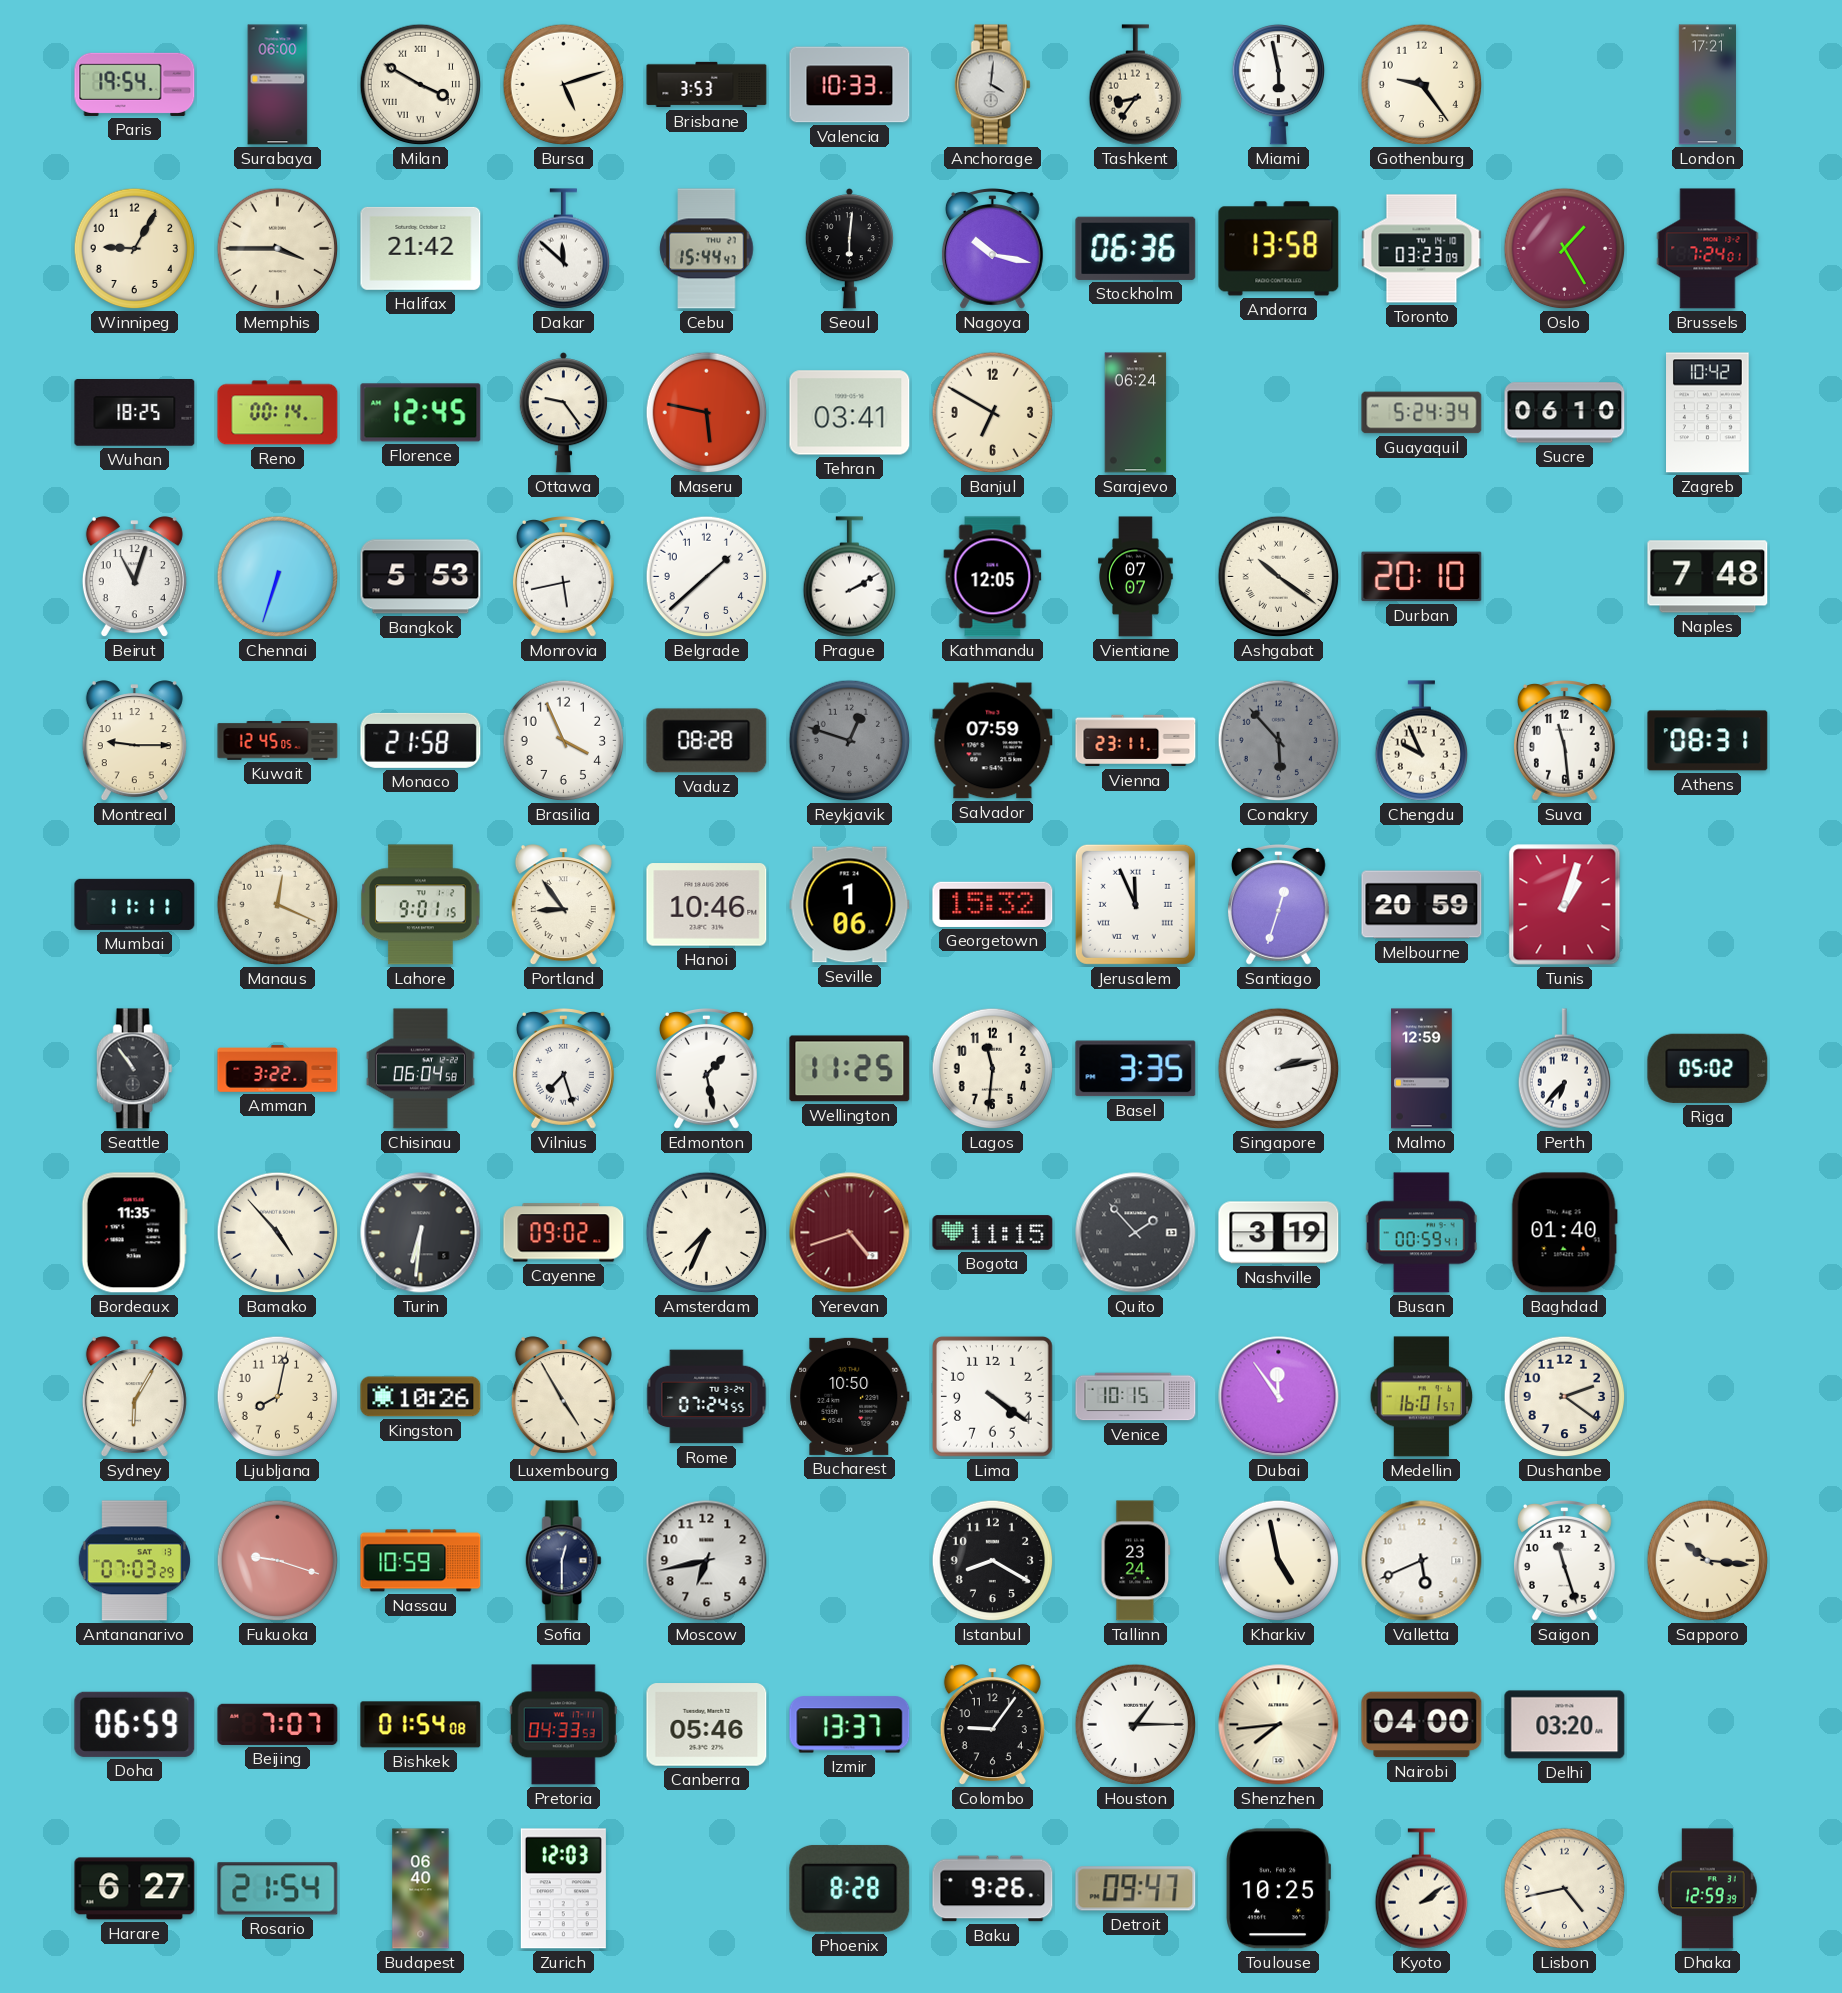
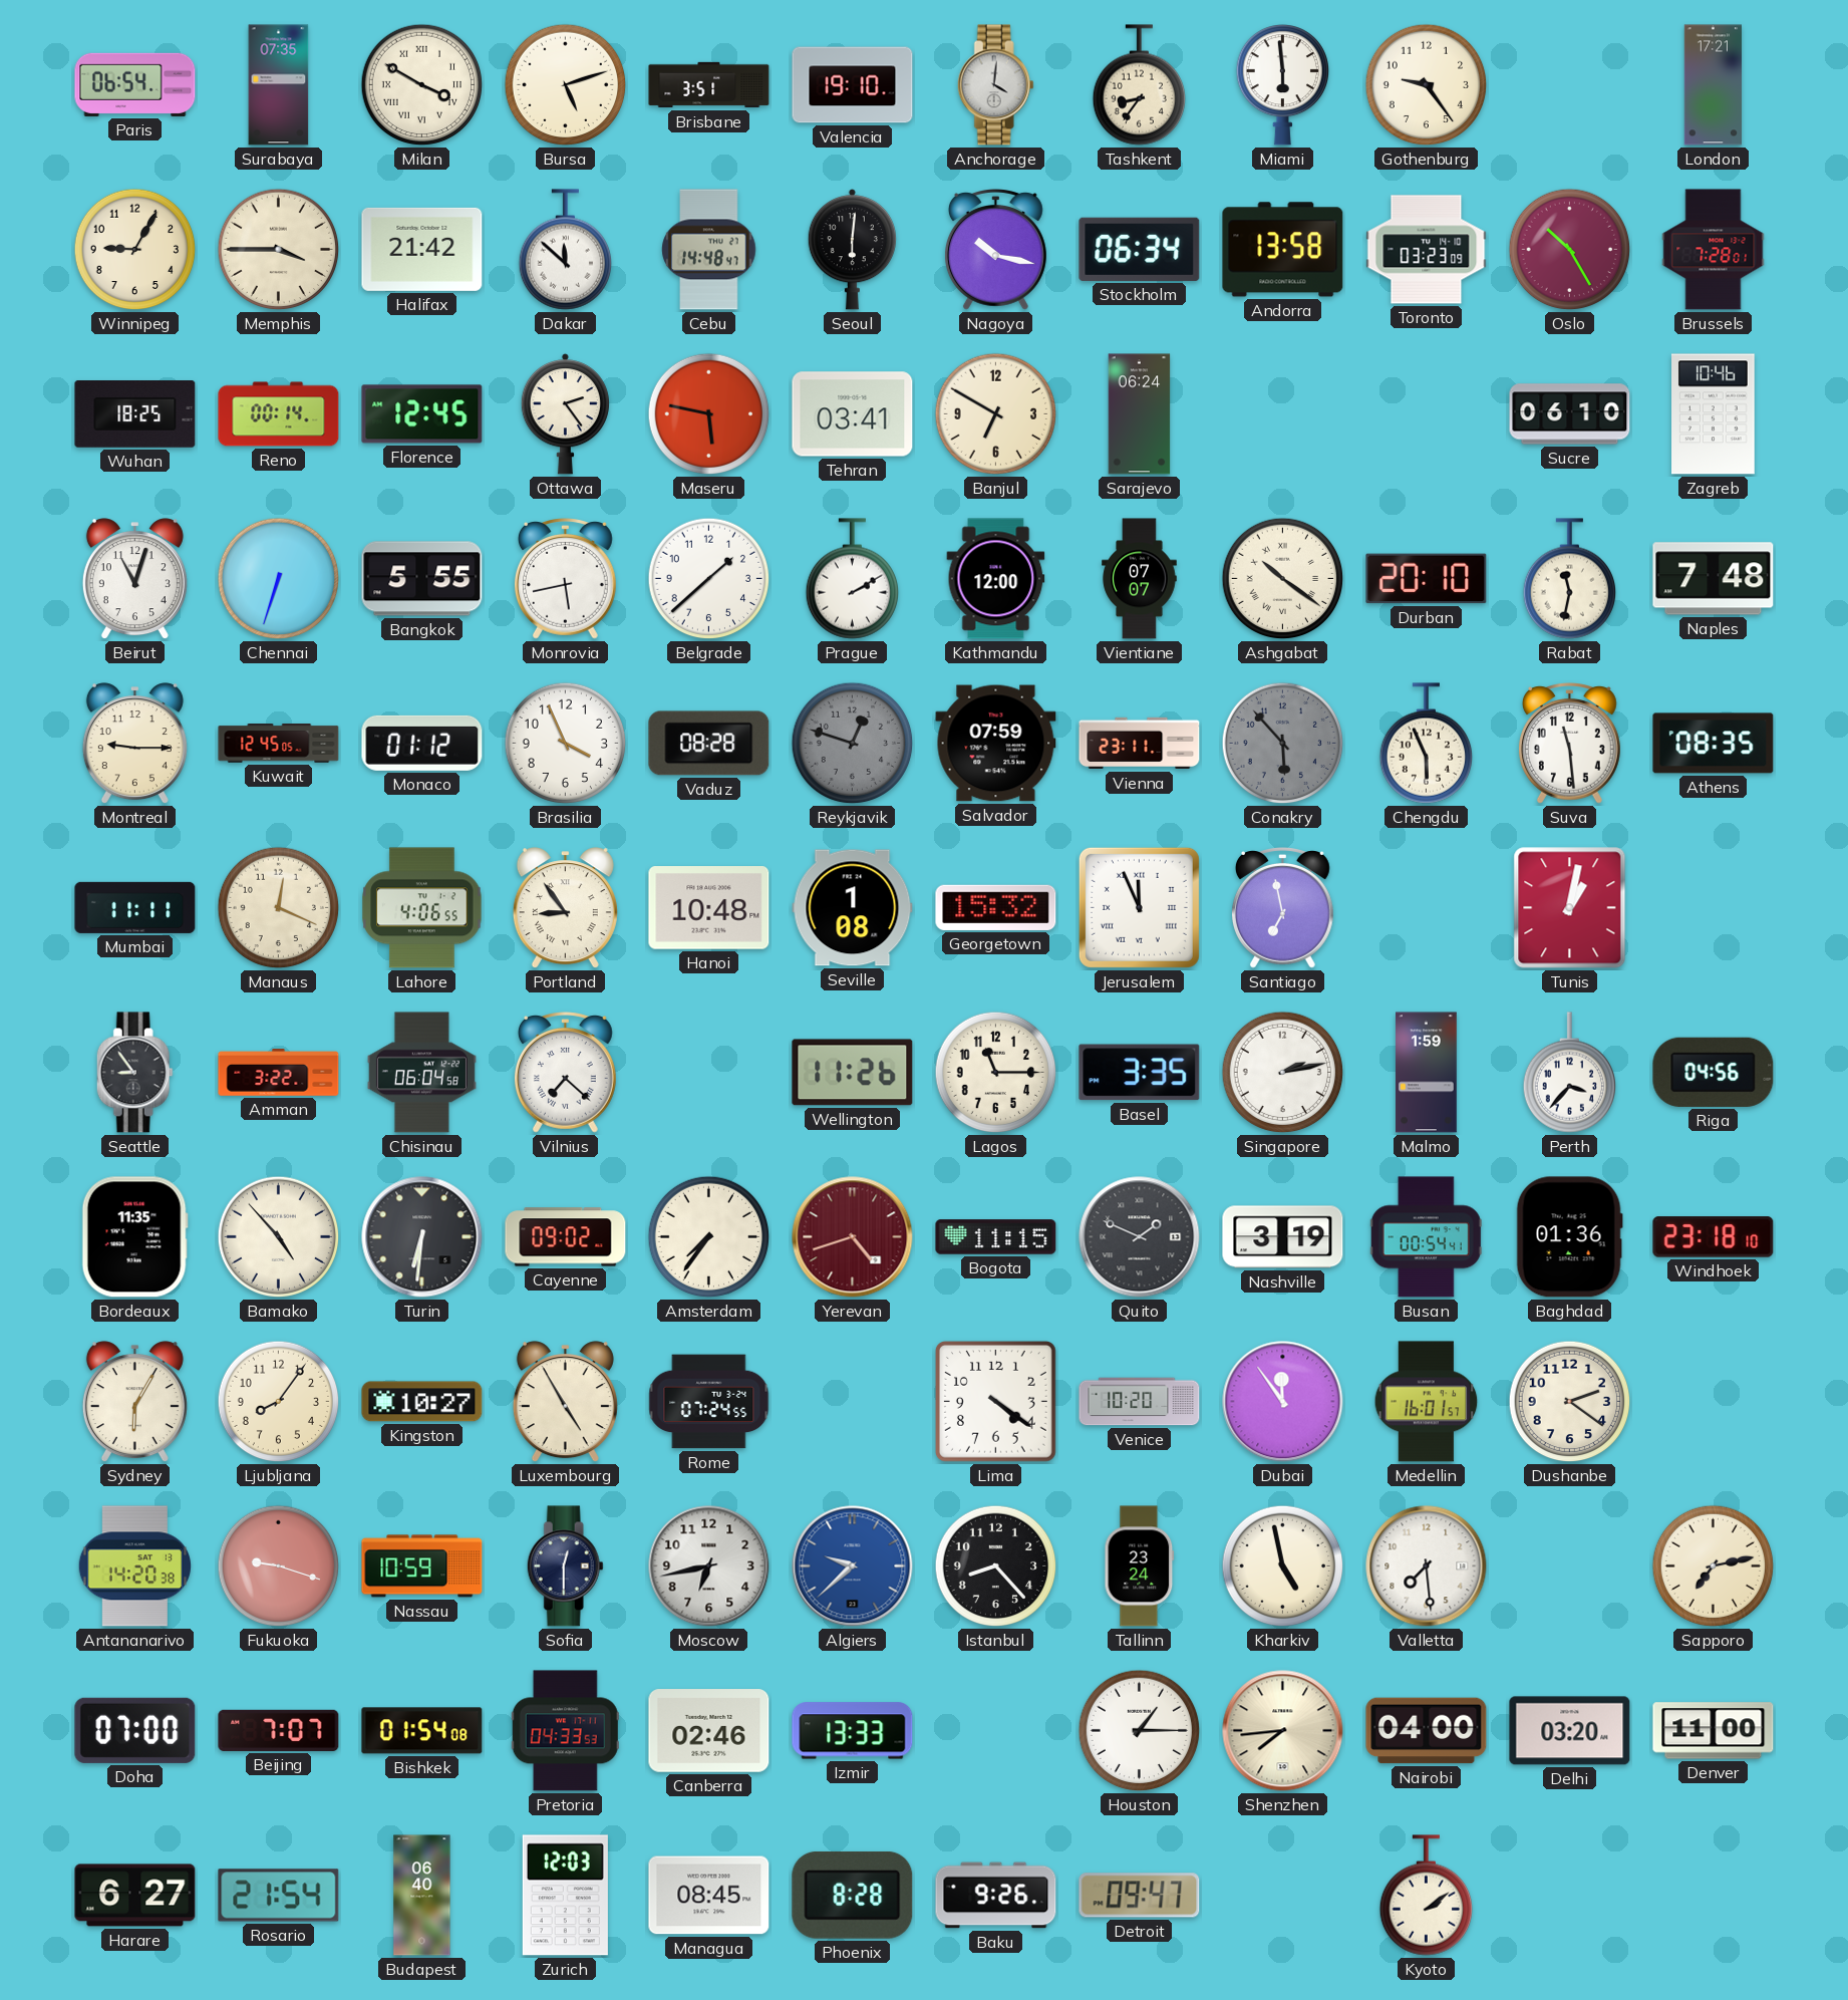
Paris: 19:54 -> 06:54
Surabaya: 06:00 -> 07:35
Brisbane: 3:53 -> 3:51
Valencia: 10:33 -> 19:10
Miami: 5:58 -> 5:59
Cebu: 15:44 -> 14:48
Stockholm: 06:36 -> 06:34
Oslo: 1:25 -> 10:25
Brussels: 7:24 -> 7:28
Ottawa: 9:24 -> 2:24
Guayaquil: 5:24 -> none
Zagreb: 10:42 -> 10:46
Bangkok: 5:53 -> 5:55
Kathmandu: 12:05 -> 12:00
Rabat: none -> 11:32
Monaco: 21:58 -> 01:12
Chengdu: 9:56 -> 5:56
Athens: 08:31 -> 08:35
Lahore: 9:01 -> 4:06
Hanoi: 10:46 -> 10:48
Seville: 1:06 -> 1:08
Santiago: 12:33 -> 6:58
Melbourne: 20:59 -> none
Tunis: 1:03 -> 1:02
Seattle: 10:54 -> 8:54
Vilnius: 7:27 -> 7:22
Edmonton: 1:28 -> none
Wellington: 11:25 -> 11:26
Lagos: 11:31 -> 11:15
Malmo: 12:59 -> 1:59
Perth: 6:37 -> 3:37
Riga: 05:02 -> 04:56
Amsterdam: 7:34 -> 7:36
Quito: 1:53 -> 1:49
Busan: 00:59 -> 00:54
Baghdad: 01:40 -> 01:36
Windhoek: none -> 23:18
Ljubljana: 8:02 -> 8:06
Kingston: 10:26 -> 10:27
Bucharest: 10:50 -> none
Venice: 10:15 -> 10:20
Antananarivo: 07:03 -> 14:20
Algiers: none -> 9:38
Istanbul: 8:20 -> 8:23
Valletta: 5:41 -> 7:29
Saigon: 11:27 -> none
Sapporo: 10:16 -> 7:13
Doha: 06:59 -> 07:00
Canberra: 05:46 -> 02:46
Izmir: 13:37 -> 13:33
Colombo: 9:06 -> none
Denver: none -> 11:00
Managua: none -> 08:45
Toulouse: 10:25 -> none
Lisbon: 4:43 -> none
Dhaka: 12:59 -> none
